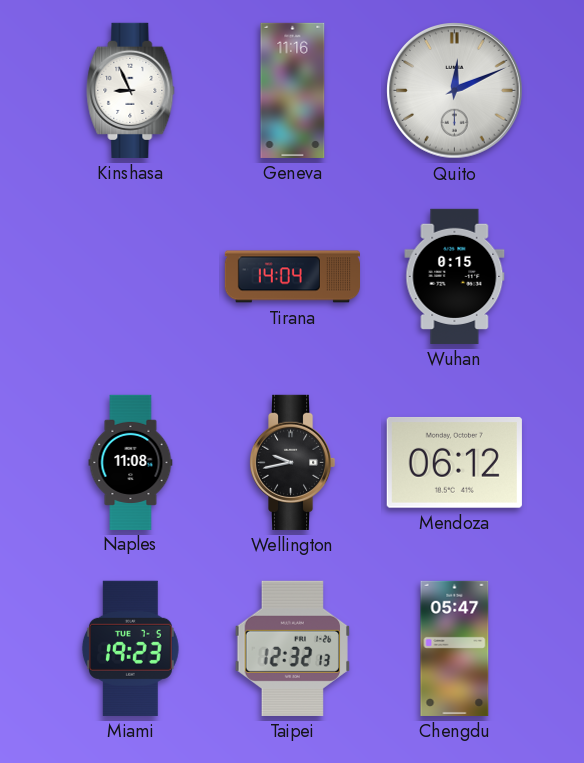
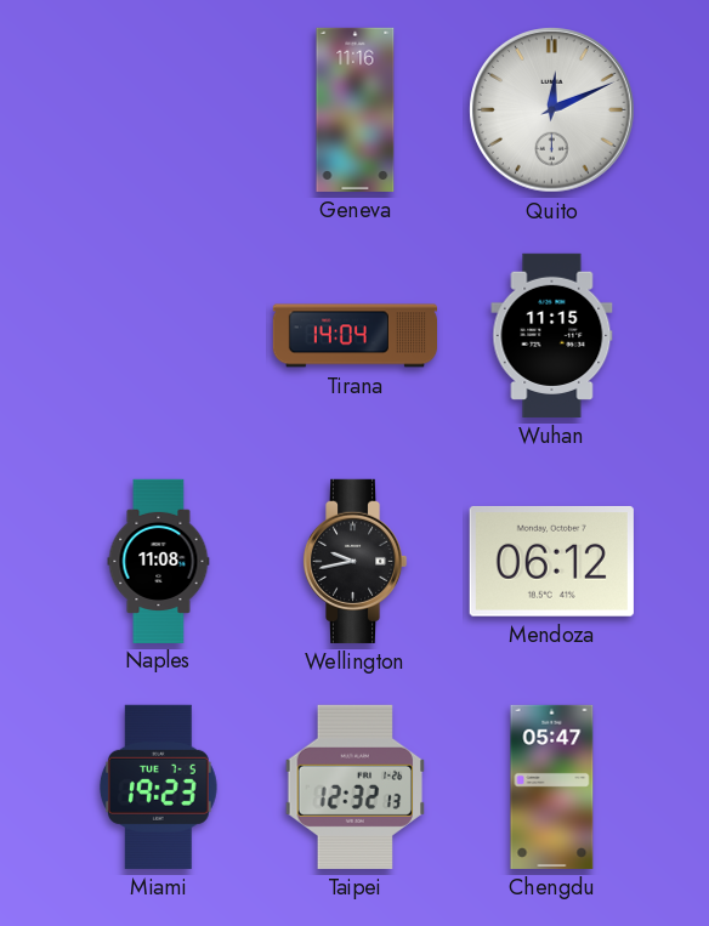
Kinshasa: 8:56 -> none
Wuhan: 0:15 -> 11:15
